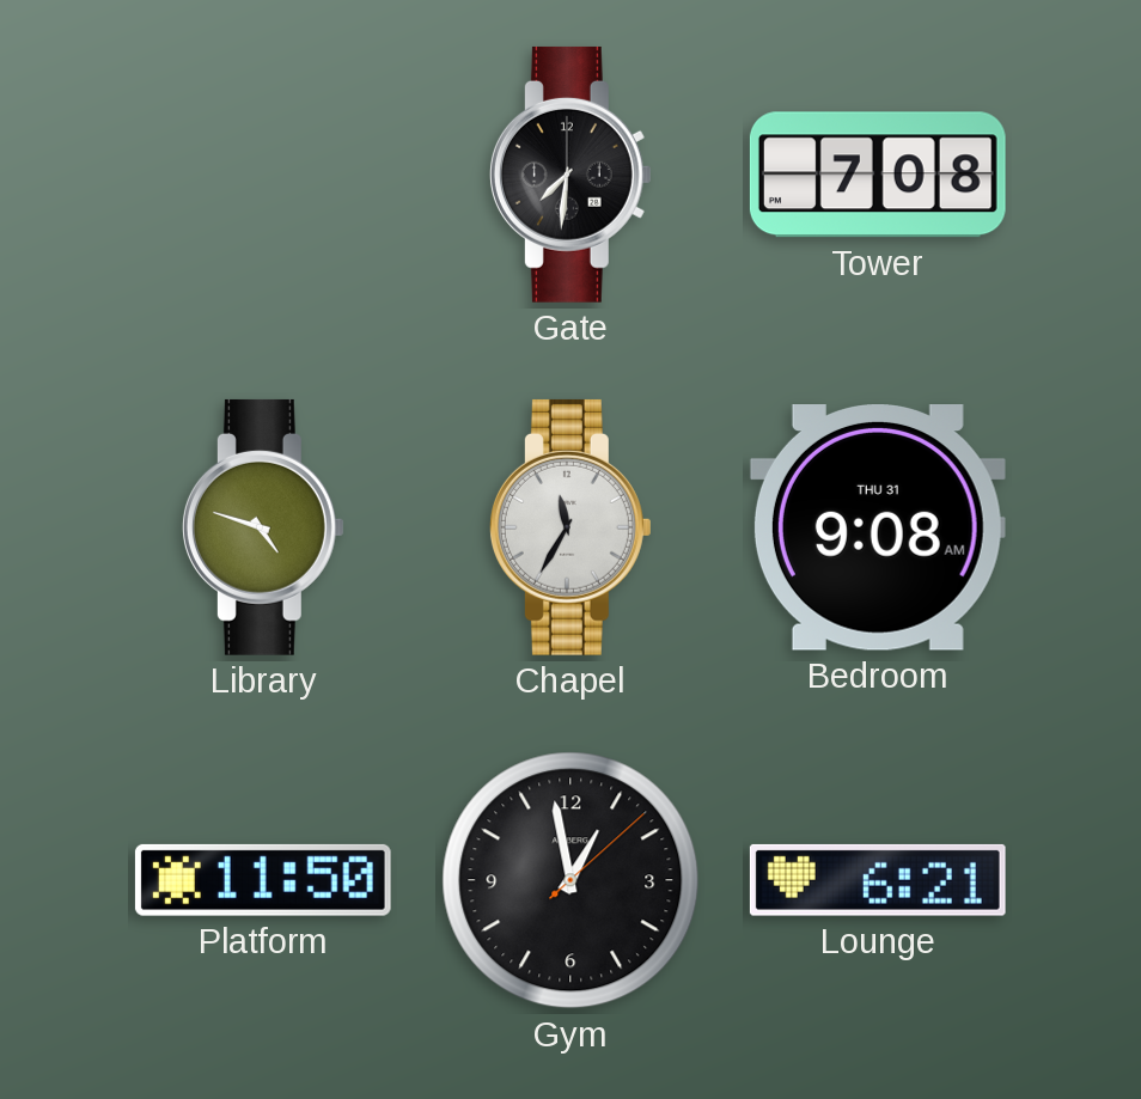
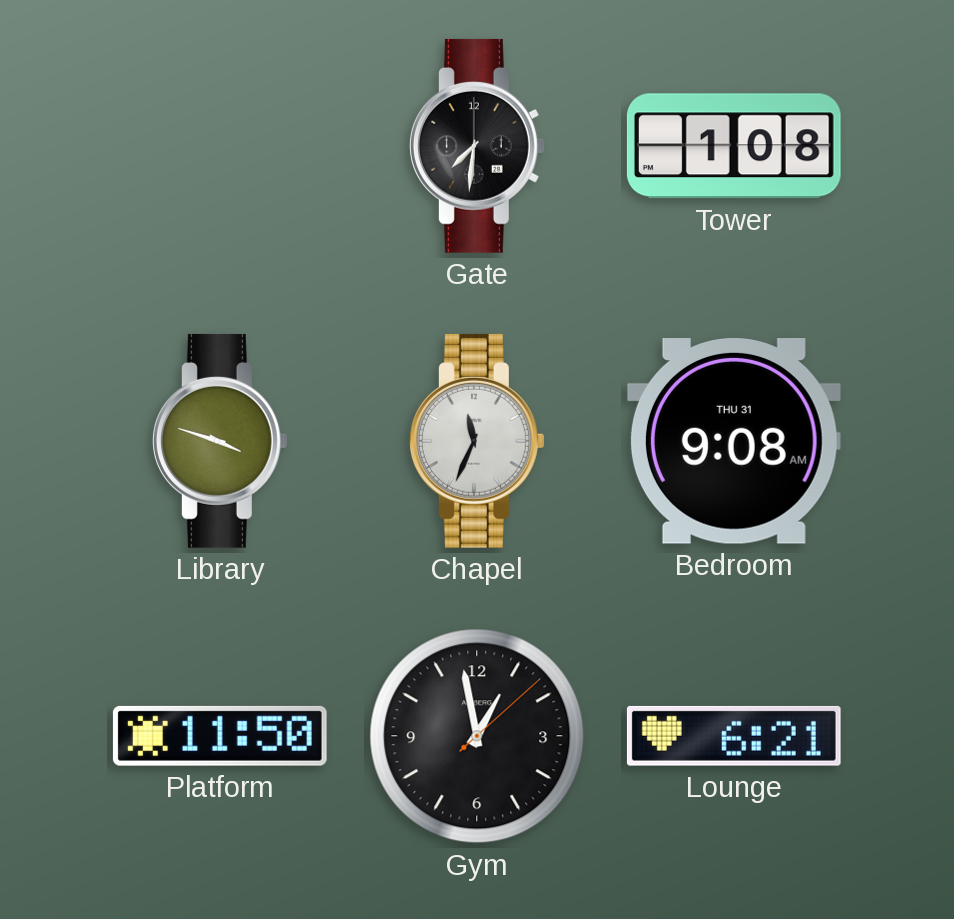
Tower: 7:08 -> 1:08
Library: 4:48 -> 3:48
Chapel: 11:35 -> 11:34
